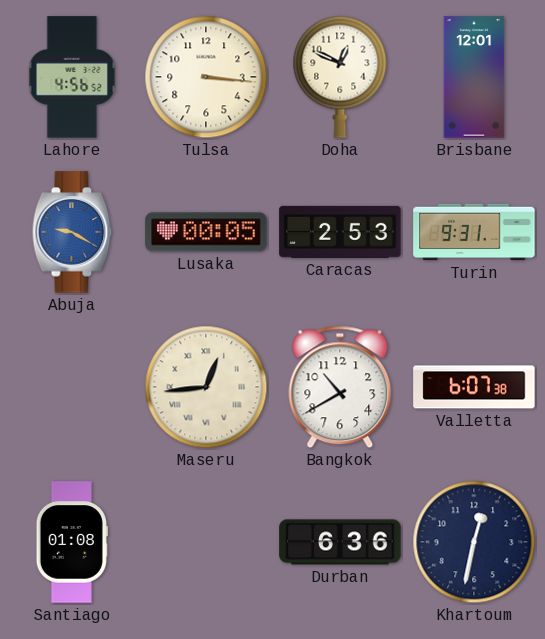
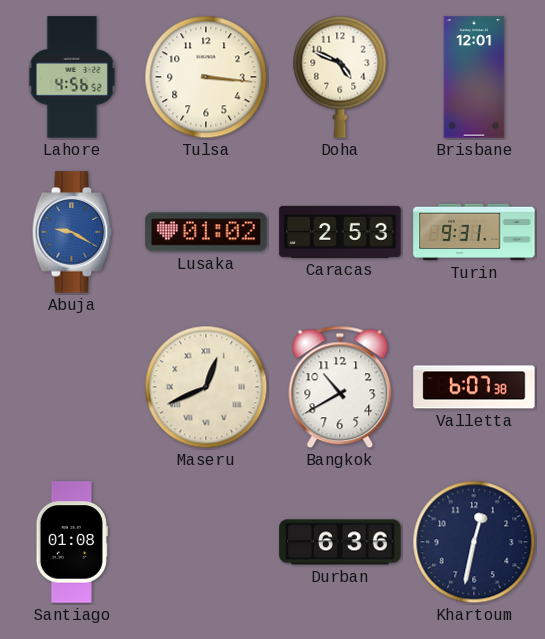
Doha: 12:49 -> 4:49
Lusaka: 00:05 -> 01:02
Maseru: 12:44 -> 12:41
